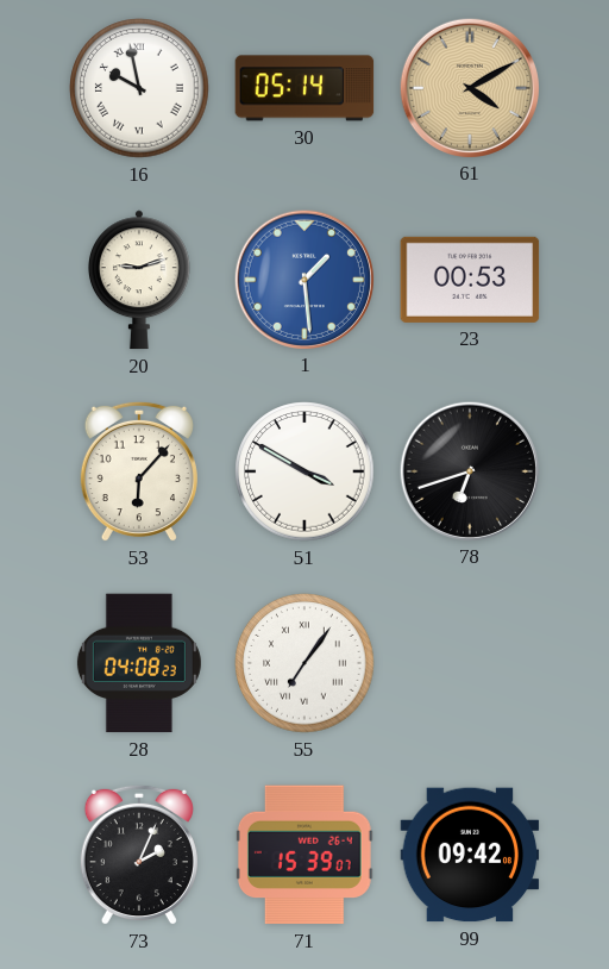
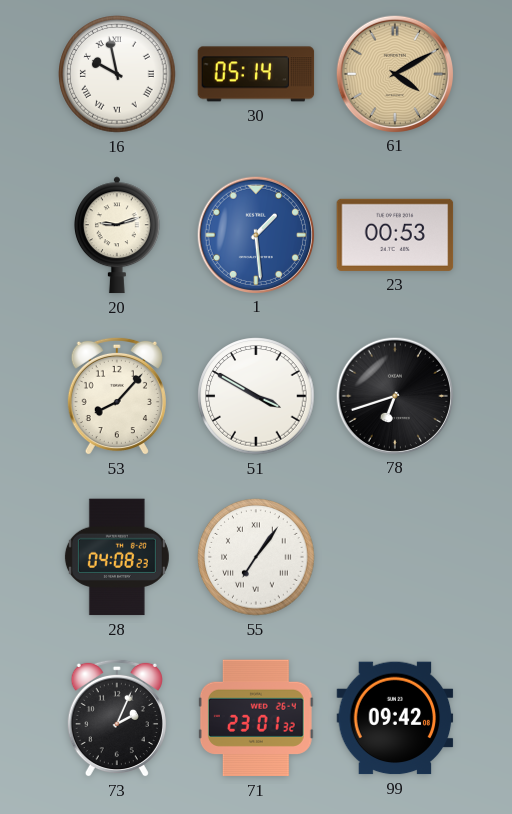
53: 6:07 -> 8:07
71: 15:39 -> 23:01
